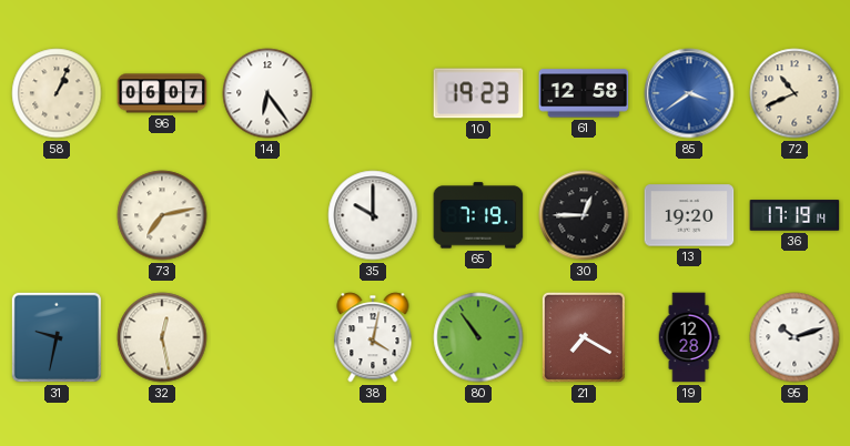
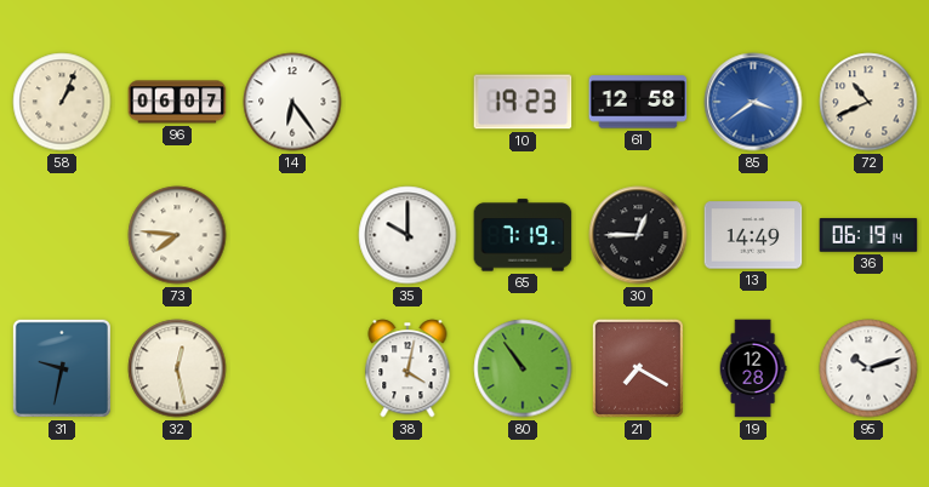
73: 7:13 -> 7:46
13: 19:20 -> 14:49
36: 17:19 -> 06:19
